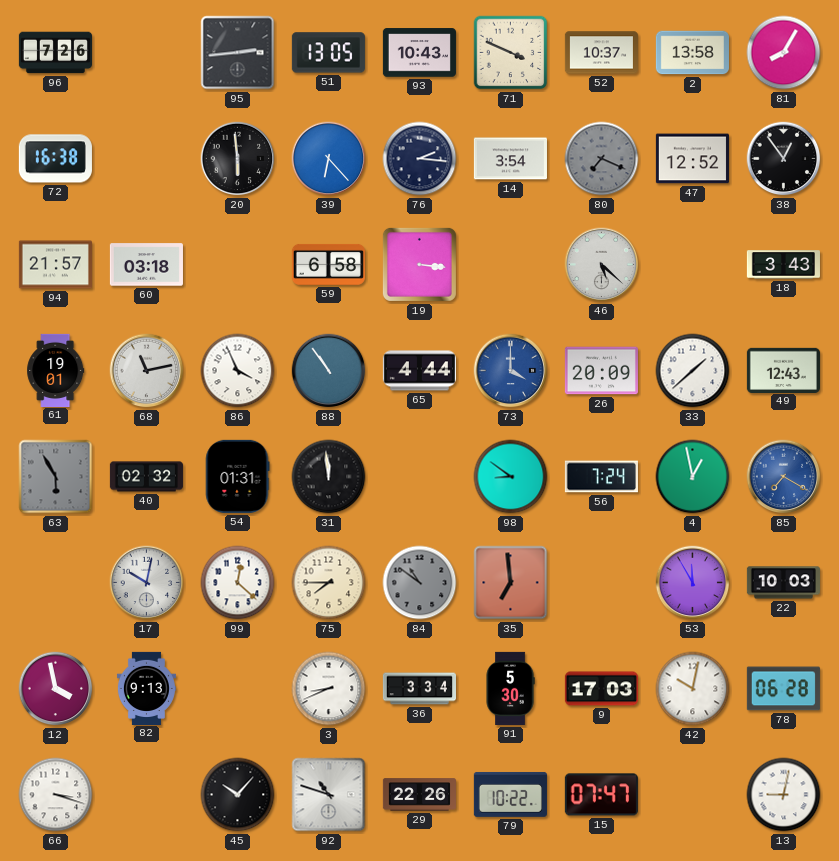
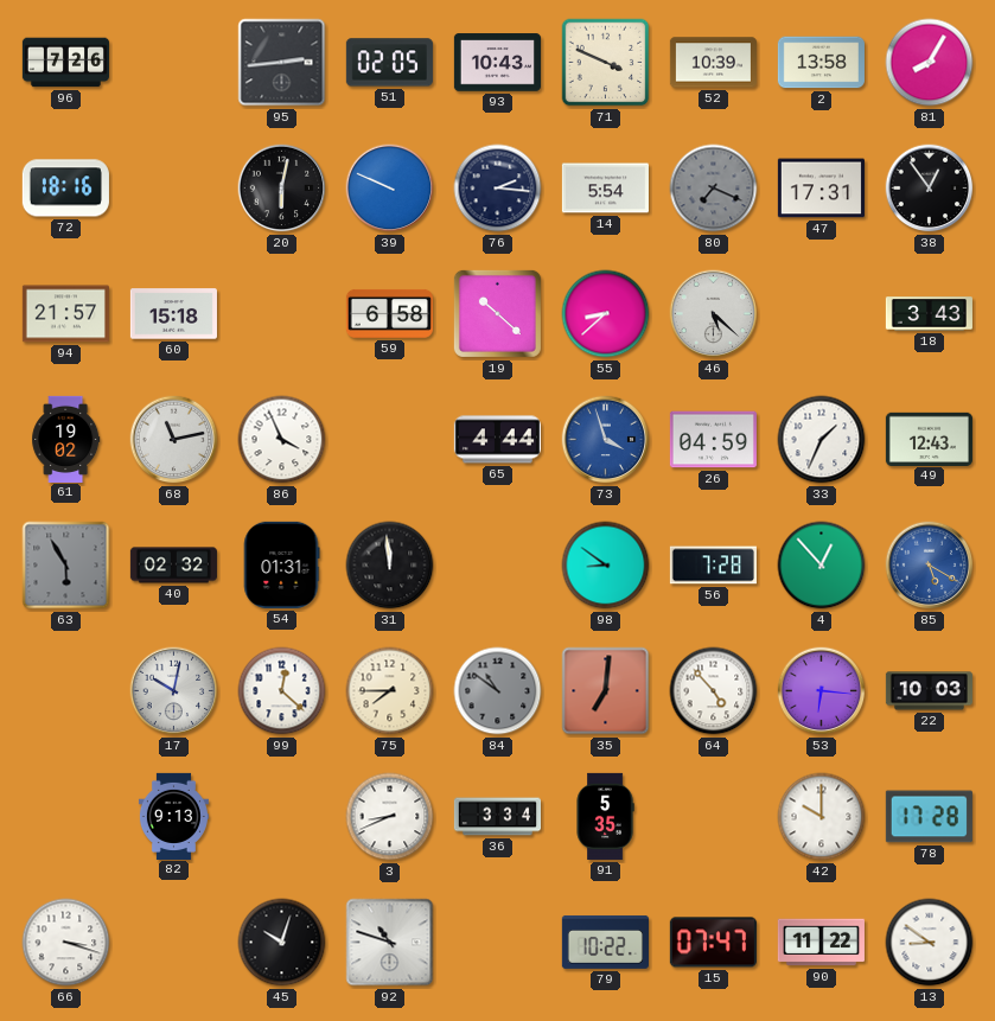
51: 13:05 -> 02:05
52: 10:37 -> 10:39
72: 16:38 -> 18:16
20: 5:59 -> 6:02
39: 6:23 -> 9:49
14: 3:54 -> 5:54
47: 12:52 -> 17:31
60: 03:18 -> 15:18
19: 3:16 -> 10:22
55: none -> 8:38
61: 19:01 -> 19:02
88: 10:54 -> none
73: 4:00 -> 3:57
26: 20:09 -> 04:59
33: 1:38 -> 1:34
56: 7:24 -> 7:28
4: 12:58 -> 12:53
85: 7:20 -> 5:20
35: 6:59 -> 7:01
64: none -> 4:53
53: 11:55 -> 6:16
12: 3:58 -> none
91: 5:30 -> 5:35
9: 17:03 -> none
42: 10:02 -> 10:00
78: 06:28 -> 17:28
45: 10:07 -> 10:03
29: 22:26 -> none
90: none -> 11:22
13: 9:02 -> 8:51
